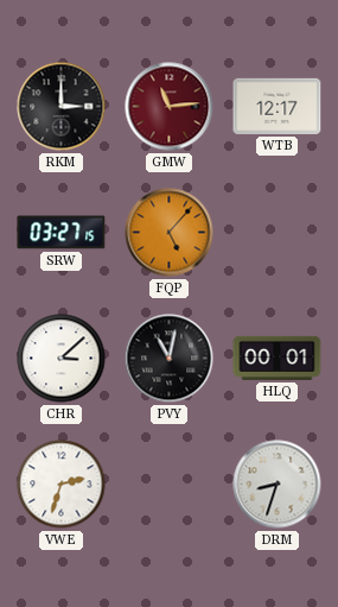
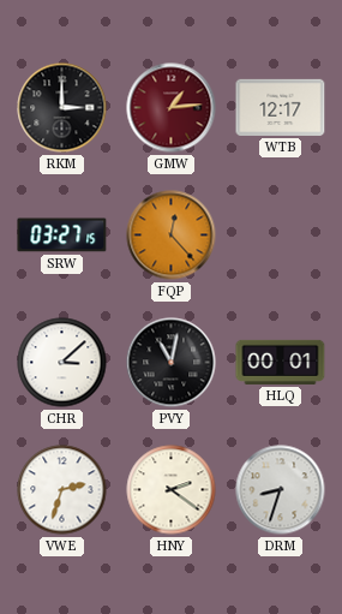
GMW: 11:14 -> 1:14
FQP: 5:07 -> 12:23
HNY: none -> 2:21
